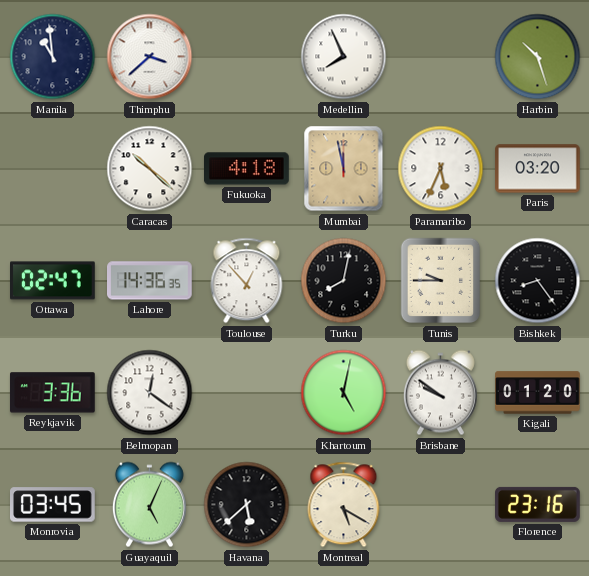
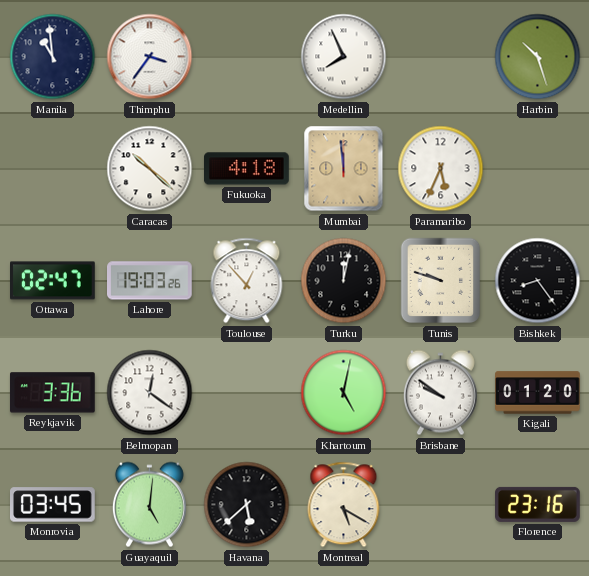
Thimphu: 3:38 -> 3:36
Mumbai: 11:58 -> 11:59
Paris: 03:20 -> none
Lahore: 14:36 -> 19:03
Turku: 8:02 -> 12:02
Tunis: 9:45 -> 9:48
Guayaquil: 5:04 -> 5:01
